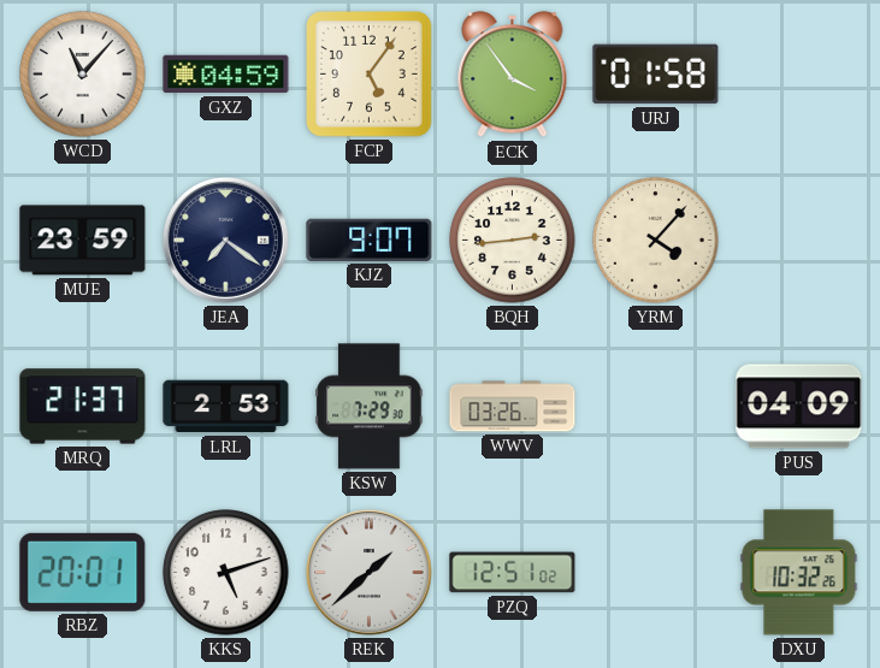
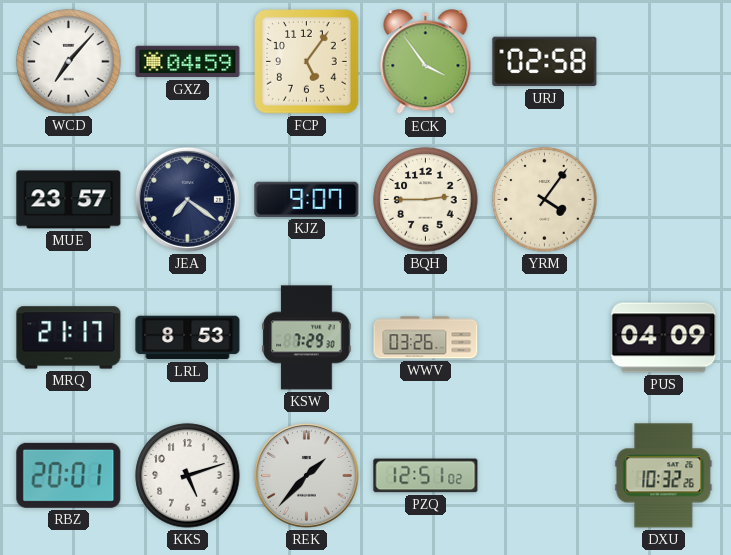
WCD: 11:07 -> 7:07
URJ: 01:58 -> 02:58
MUE: 23:59 -> 23:57
BQH: 2:44 -> 2:45
YRM: 4:07 -> 4:06
MRQ: 21:37 -> 21:17
LRL: 2:53 -> 8:53
REK: 1:38 -> 1:37
